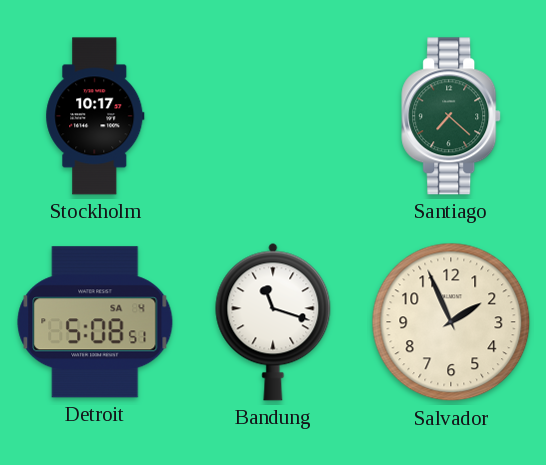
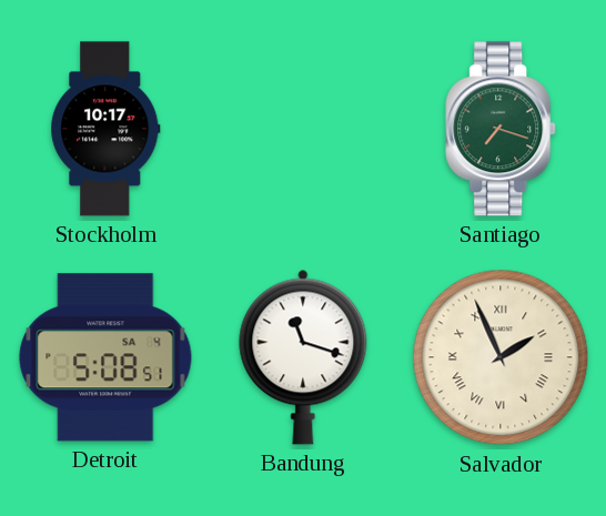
Santiago: 7:22 -> 7:18
Salvador numerals: Arabic -> Roman
